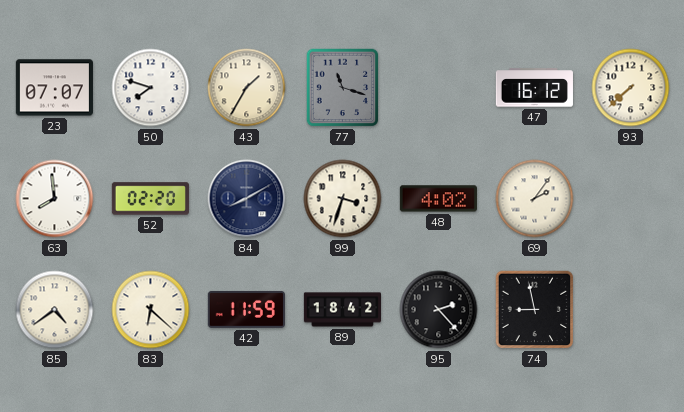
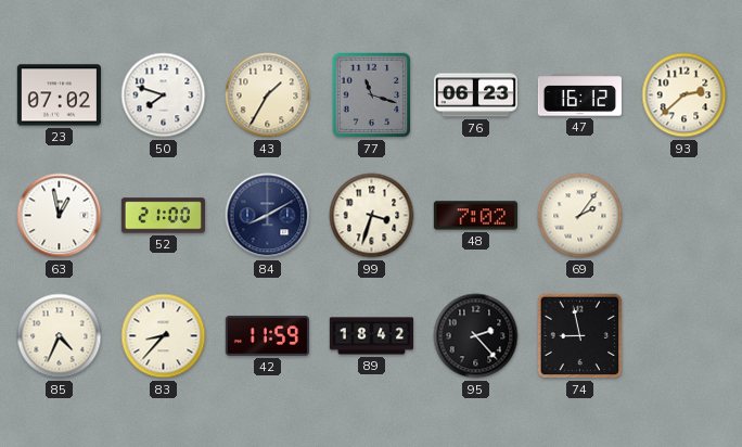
23: 07:07 -> 07:02
76: none -> 06:23
93: 7:38 -> 2:38
63: 7:59 -> 12:58
52: 02:20 -> 21:00
48: 4:02 -> 7:02
85: 4:39 -> 4:34
83: 6:22 -> 8:37
